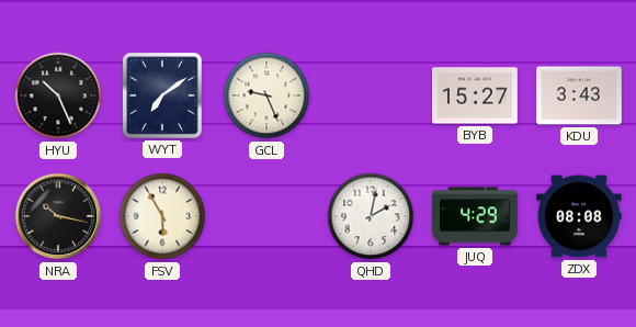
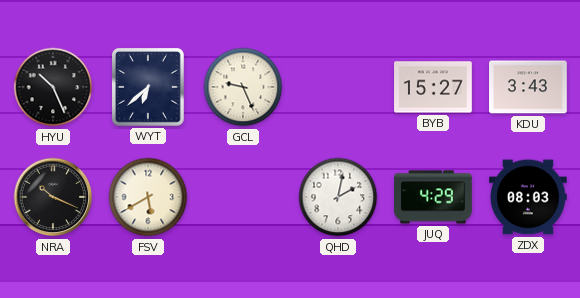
WYT: 7:09 -> 6:38
NRA: 10:17 -> 10:19
FSV: 5:55 -> 5:40
ZDX: 08:08 -> 08:03
